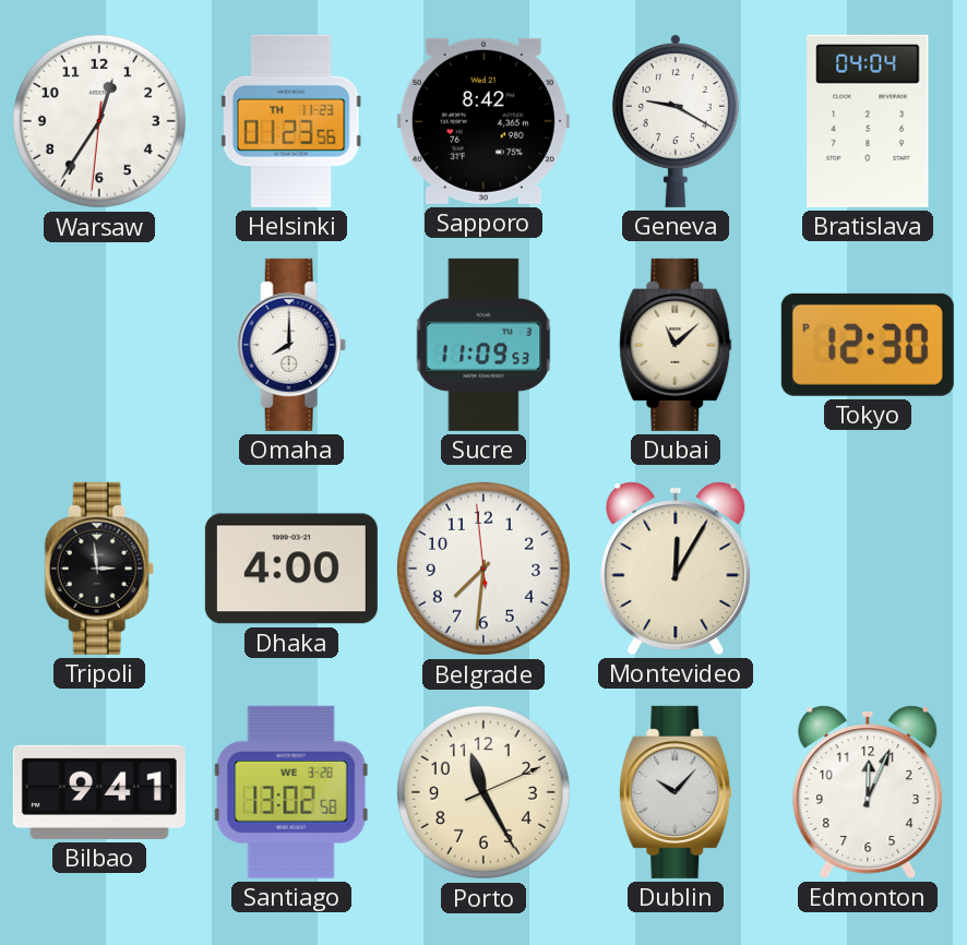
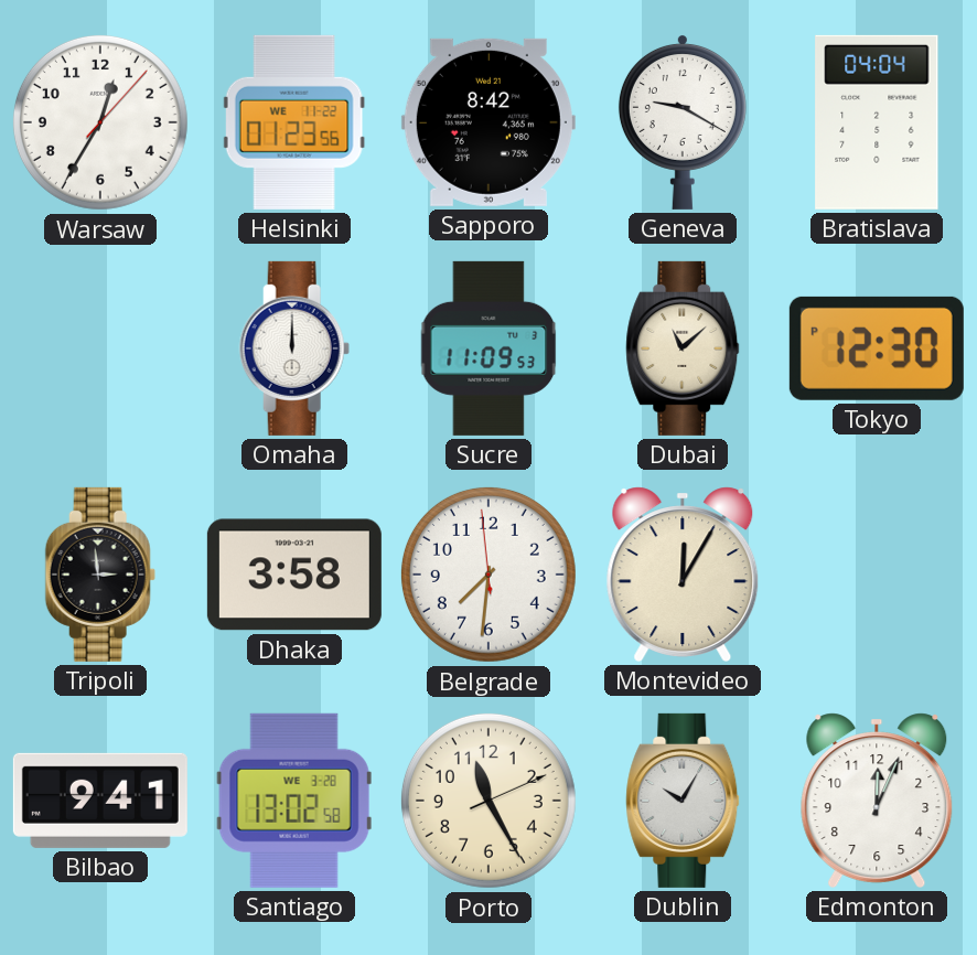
Warsaw: 12:35:31 -> 12:35:07
Helsinki date: TH 11-23 -> WE 11-22
Omaha: 8:00 -> 12:00
Dhaka: 4:00 -> 3:58
Dublin: 10:07 -> 10:05
